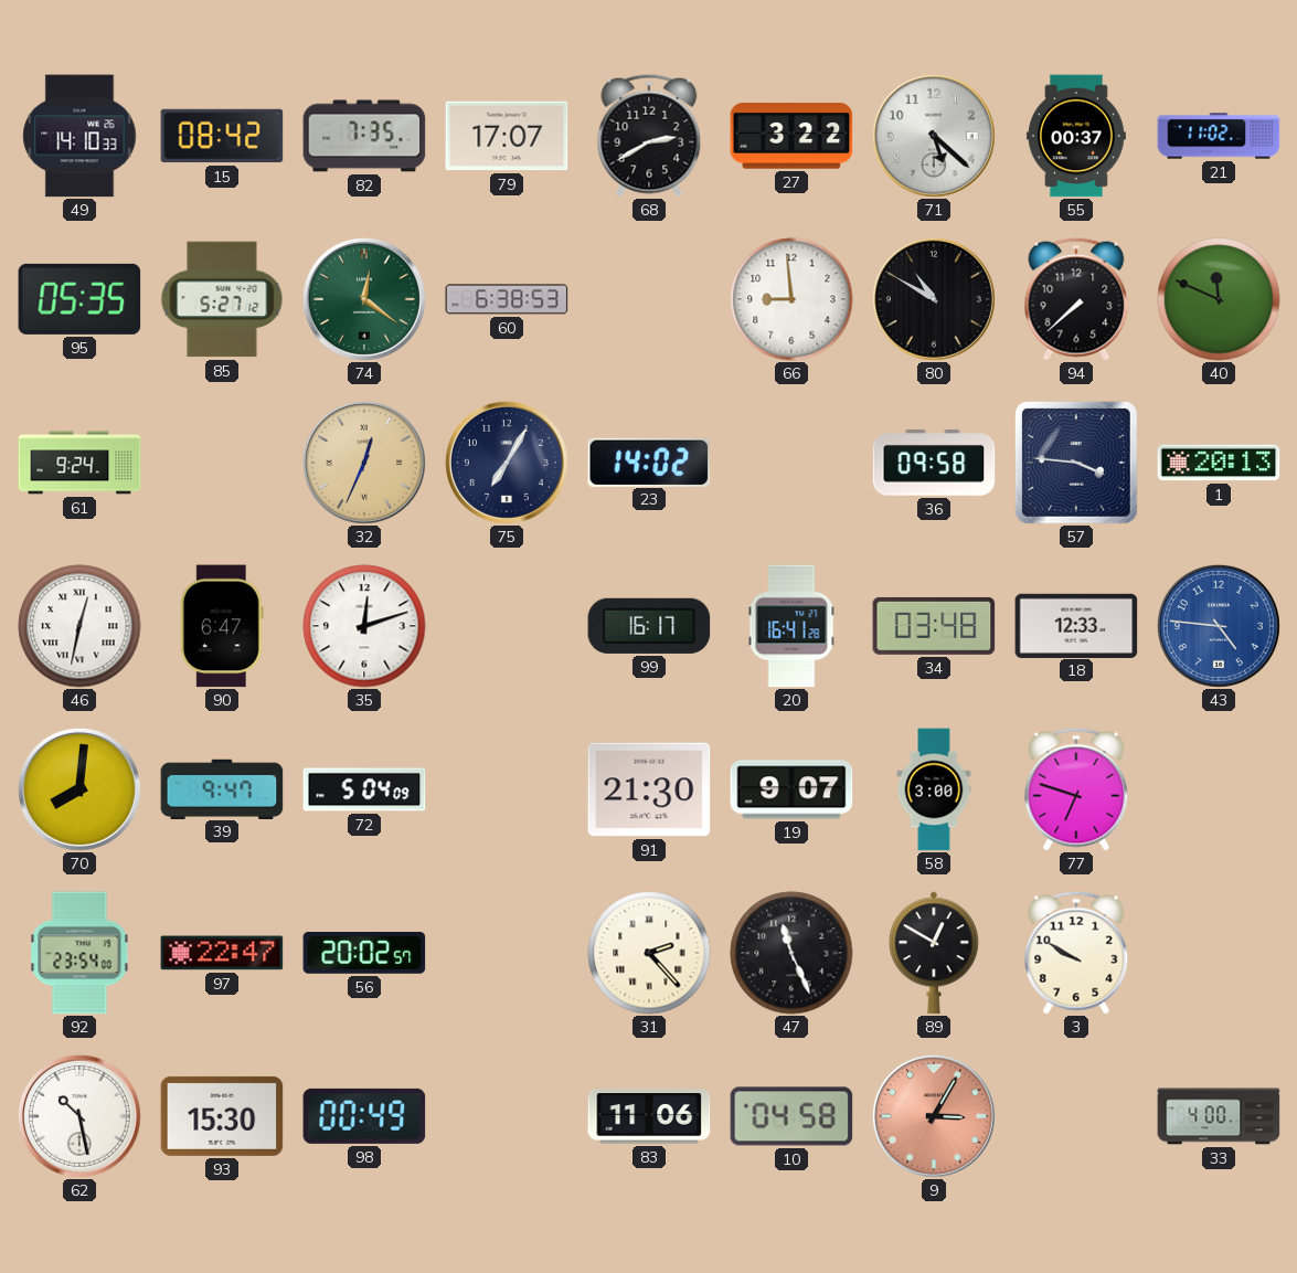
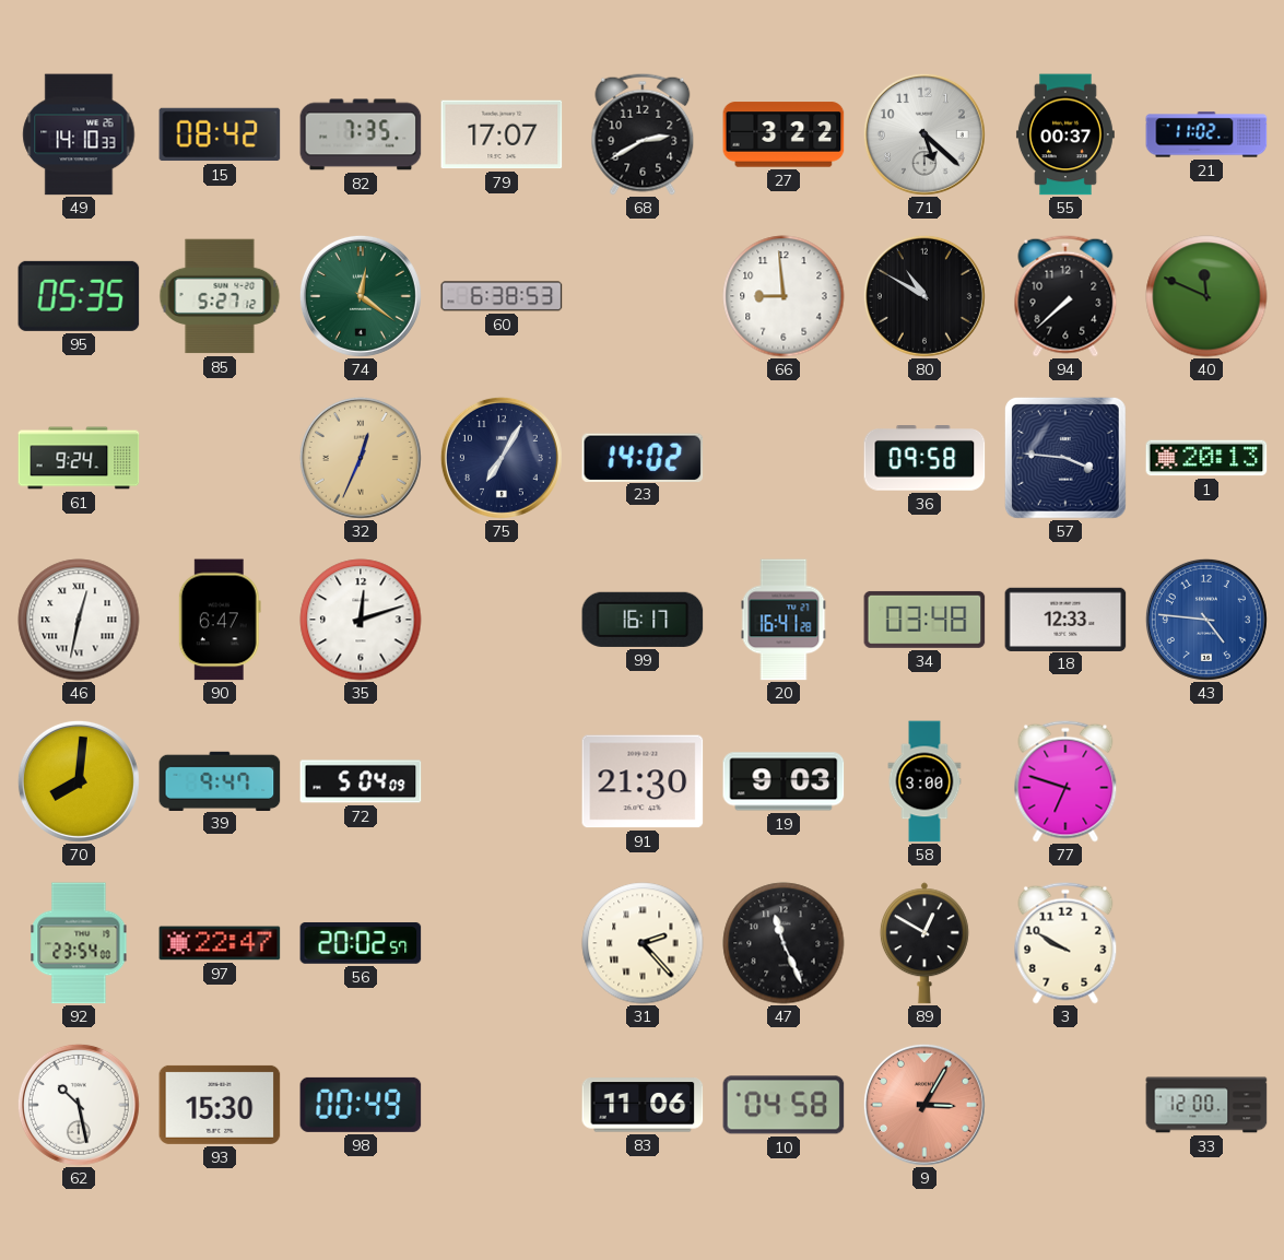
19: 9:07 -> 9:03
33: 4:00 -> 12:00
